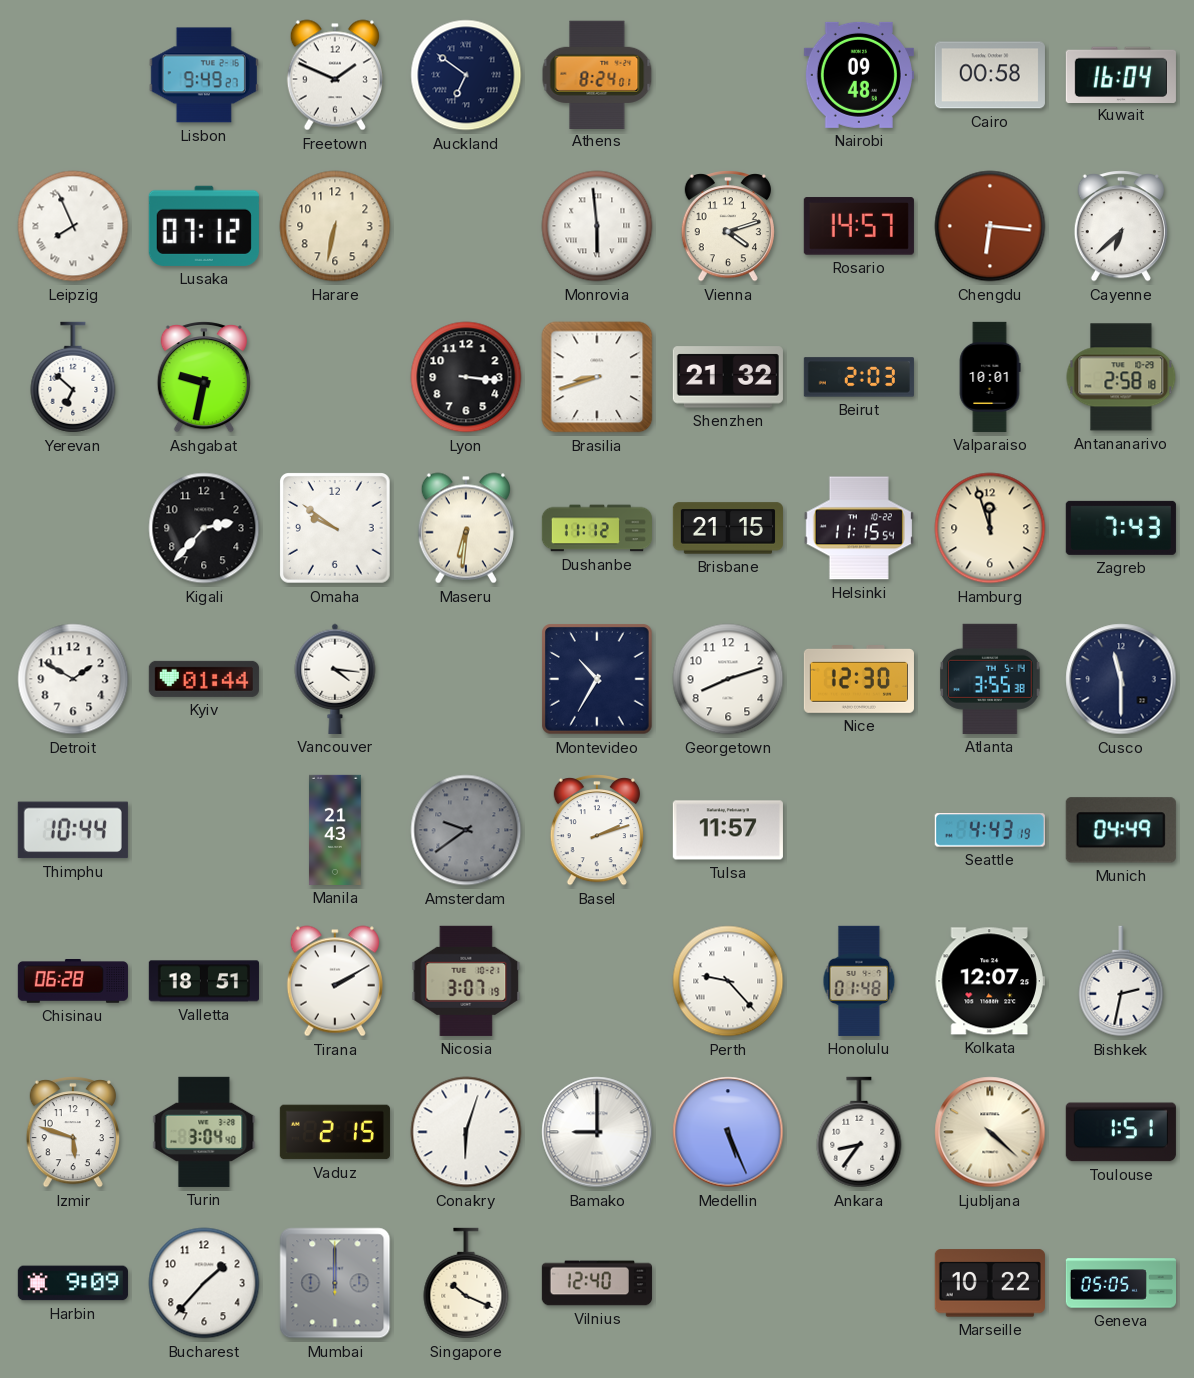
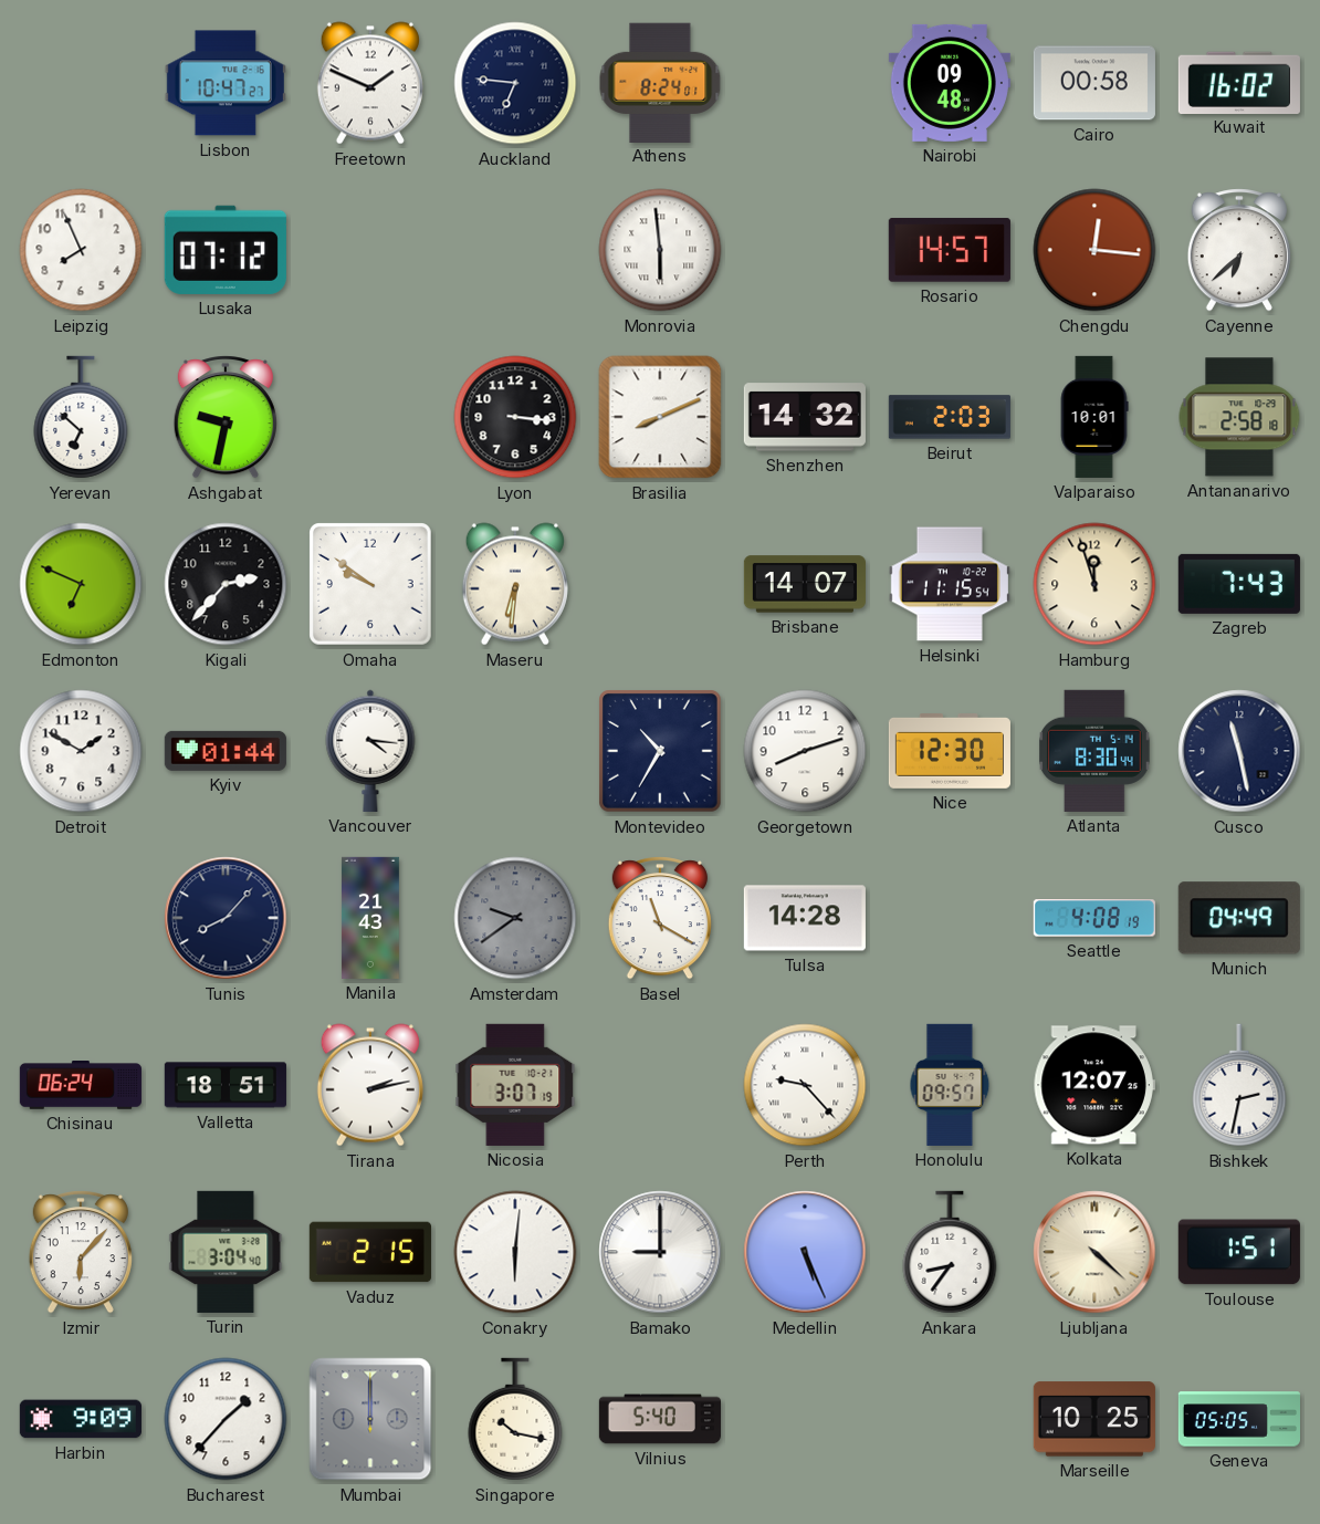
Lisbon: 9:49 -> 10:47
Auckland: 6:51 -> 6:46
Kuwait: 16:04 -> 16:02
Leipzig numerals: Roman -> Arabic
Harare: 6:32 -> none
Vienna: 4:12 -> none
Chengdu: 6:16 -> 12:16
Brasilia: 8:42 -> 8:11
Shenzhen: 21:32 -> 14:32
Edmonton: none -> 6:49
Dushanbe: 11:12 -> none
Brisbane: 21:15 -> 14:07
Atlanta: 3:55 -> 8:30
Cusco: 11:30 -> 11:28
Thimphu: 10:44 -> none
Tunis: none -> 8:07
Basel: 2:12 -> 11:20
Tulsa: 11:57 -> 14:28
Seattle: 4:43 -> 4:08
Chisinau: 06:28 -> 06:24
Tirana: 2:10 -> 2:13
Honolulu: 01:48 -> 09:57
Izmir: 5:48 -> 6:07
Conakry: 6:03 -> 6:01
Singapore: 10:19 -> 10:17
Vilnius: 12:40 -> 5:40
Marseille: 10:22 -> 10:25
